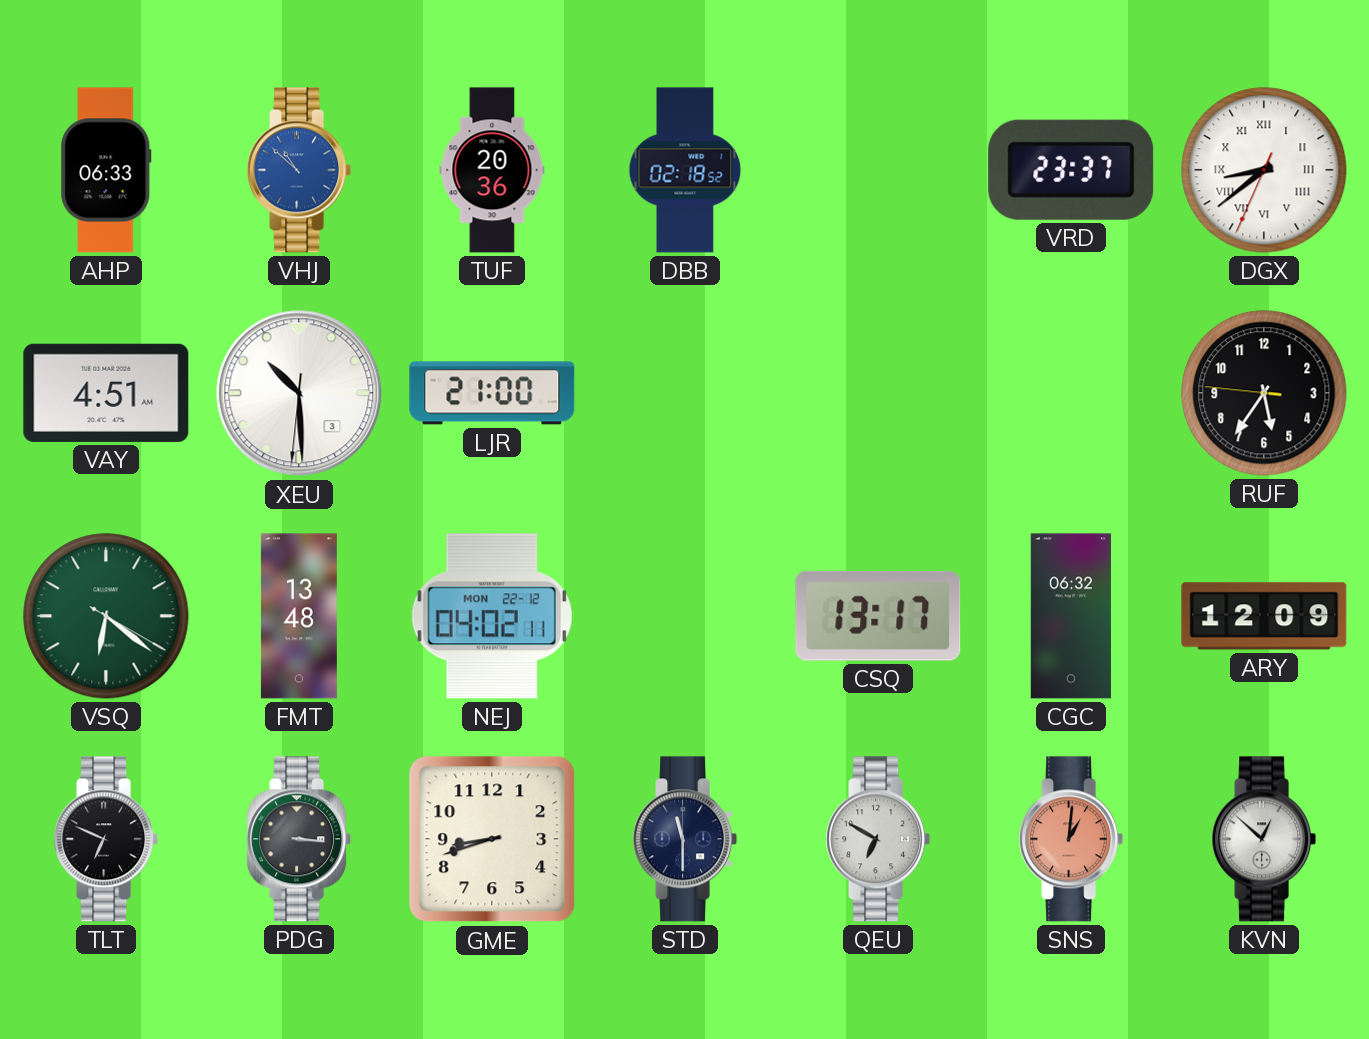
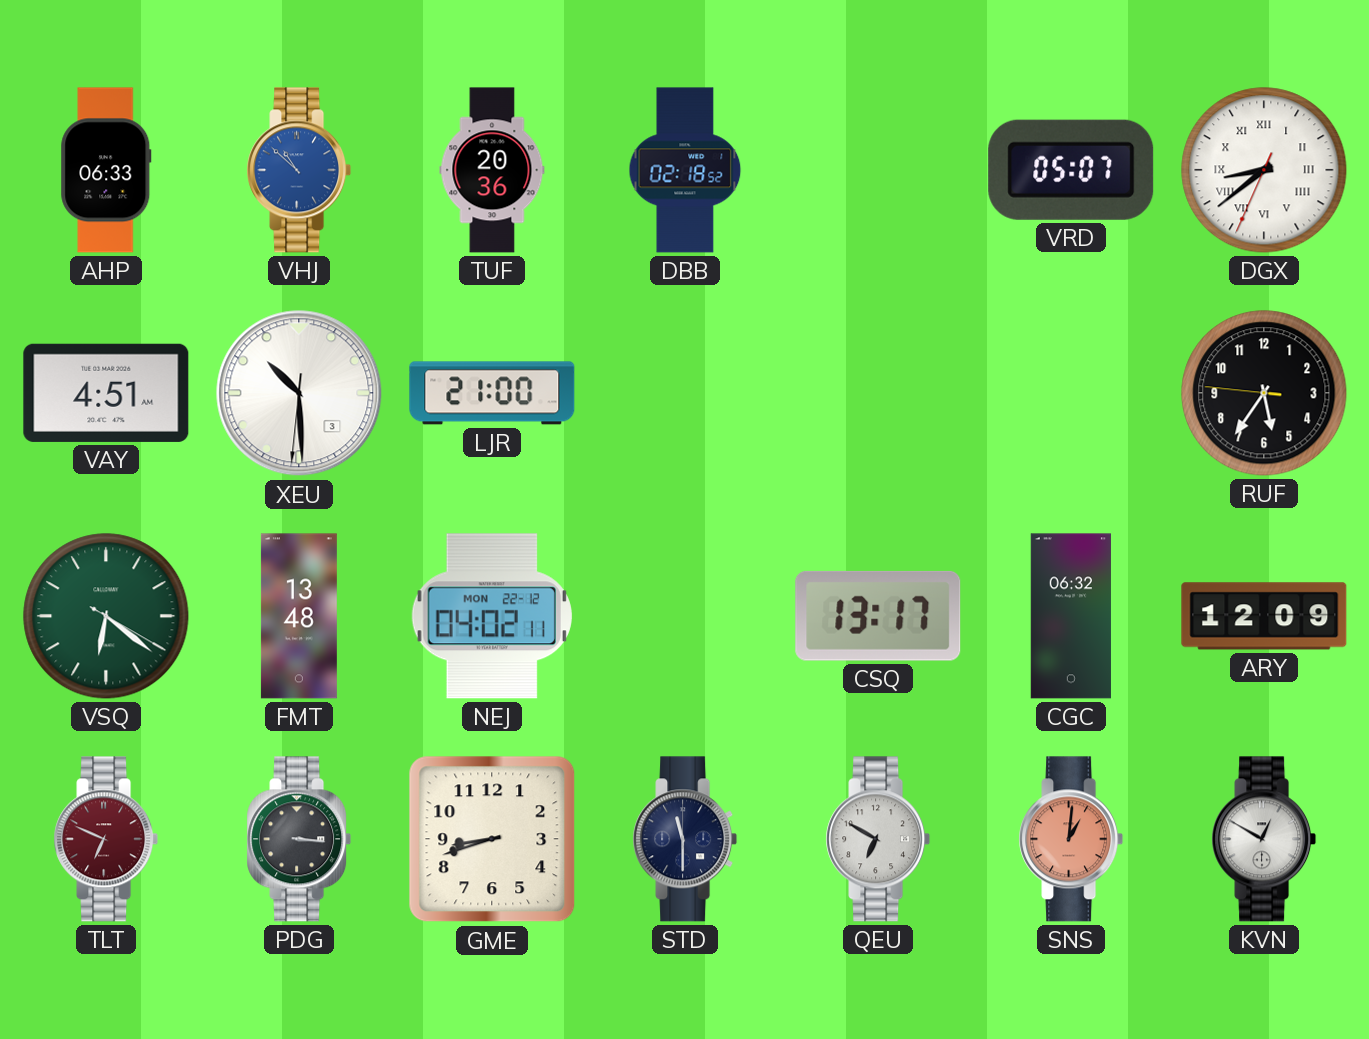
VRD: 23:37 -> 05:07
TLT dial: black -> burgundy
KVN: 12:52 -> 12:50
